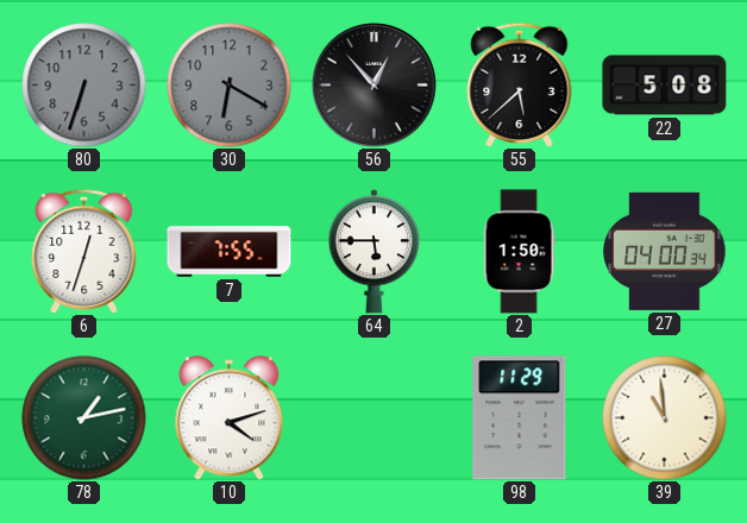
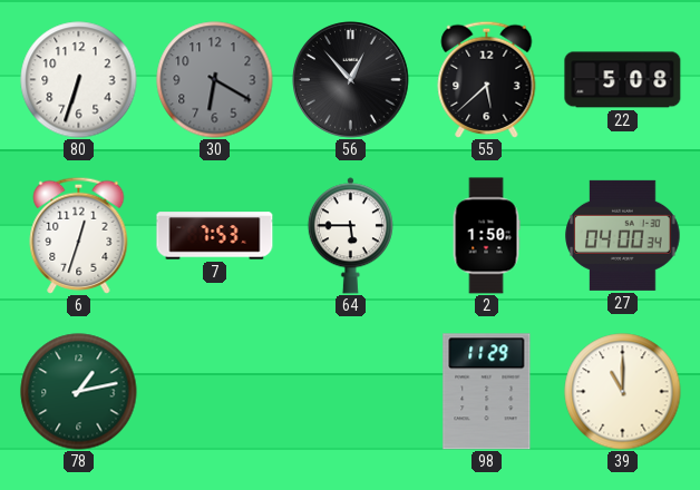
80 dial: grey -> white
7: 7:55 -> 7:53
10: 4:12 -> none
39: 10:59 -> 11:00
